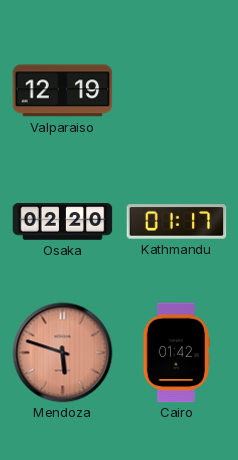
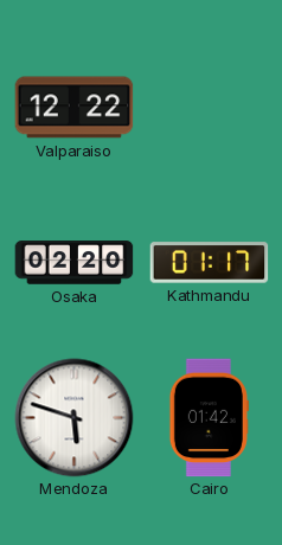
Valparaiso: 12:19 -> 12:22
Mendoza dial: salmon -> white
